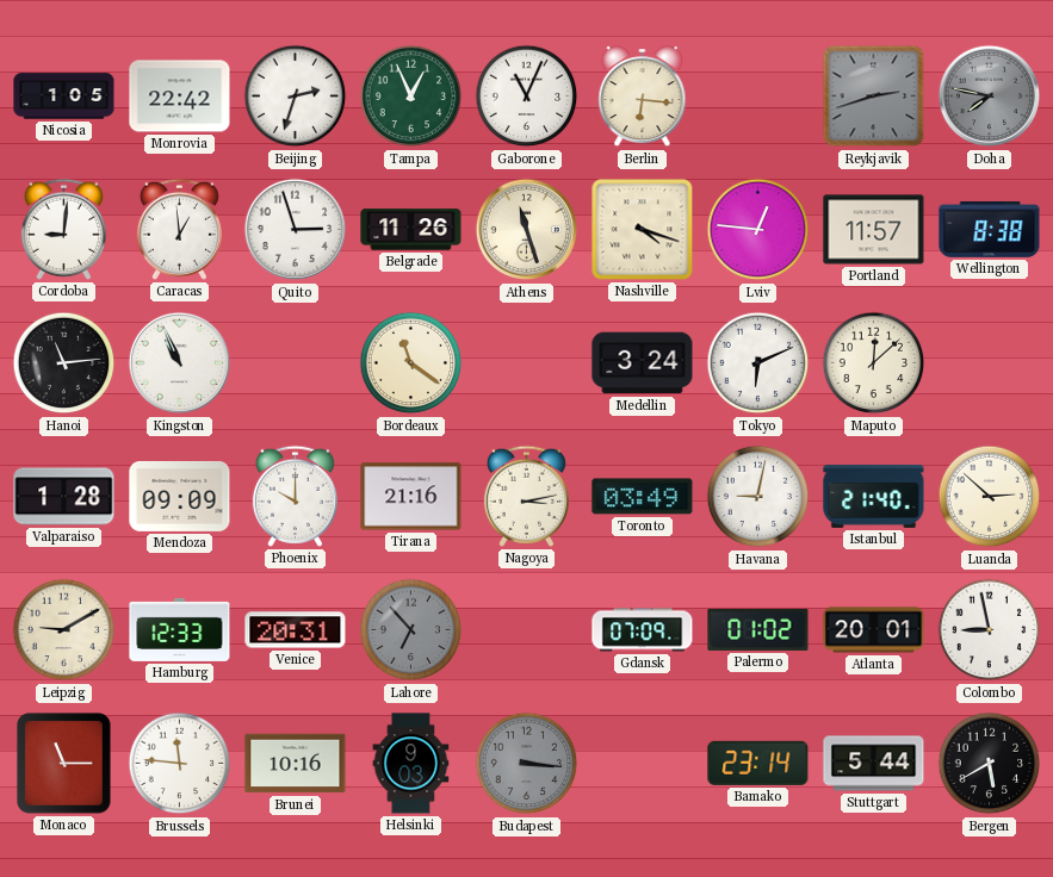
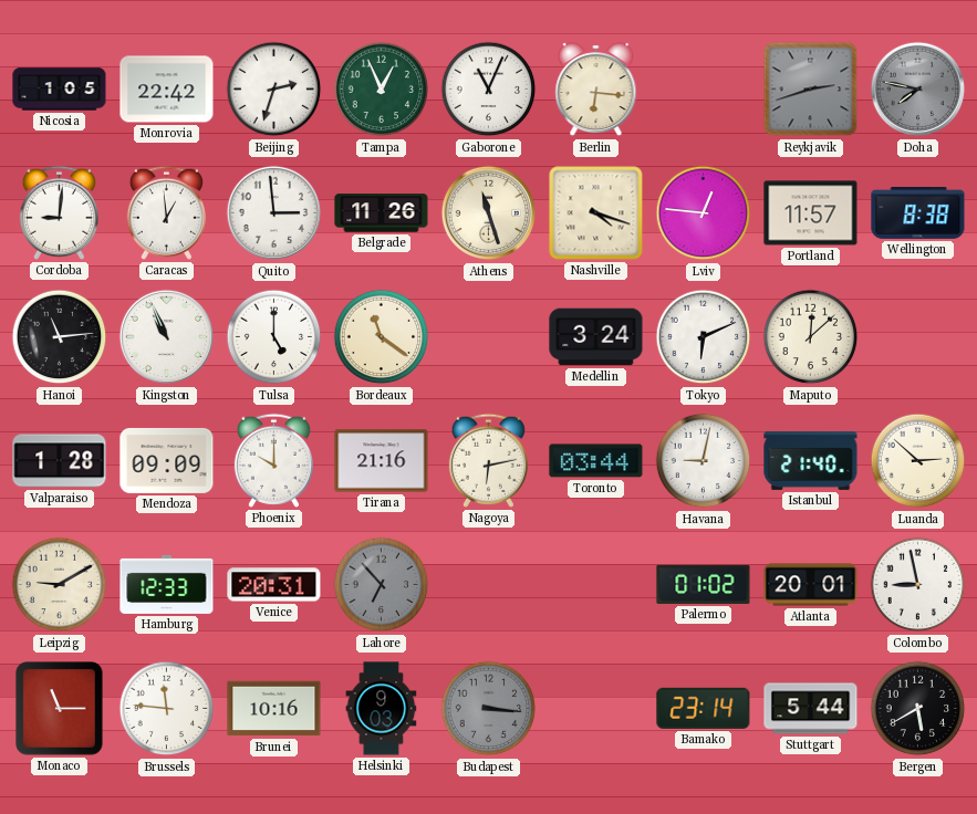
Quito: 2:57 -> 2:59
Tulsa: none -> 5:00
Nagoya: 3:13 -> 6:13
Toronto: 03:49 -> 03:44
Gdansk: 07:09 -> none
